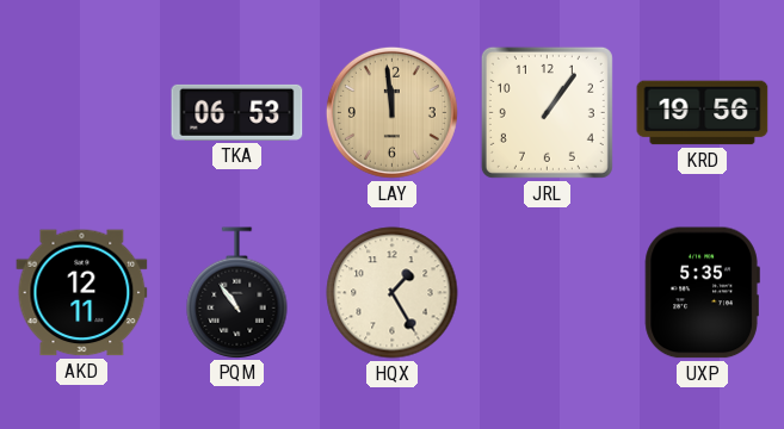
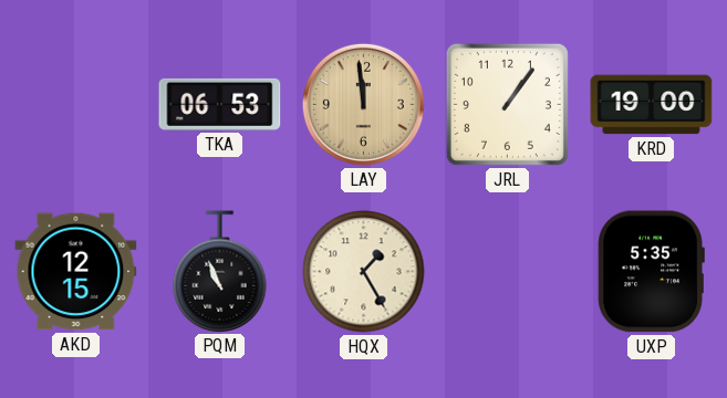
KRD: 19:56 -> 19:00
AKD: 12:11 -> 12:15
PQM: 10:54 -> 10:56
